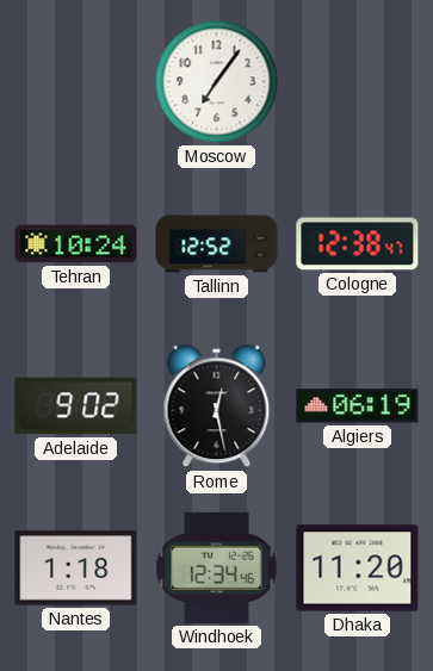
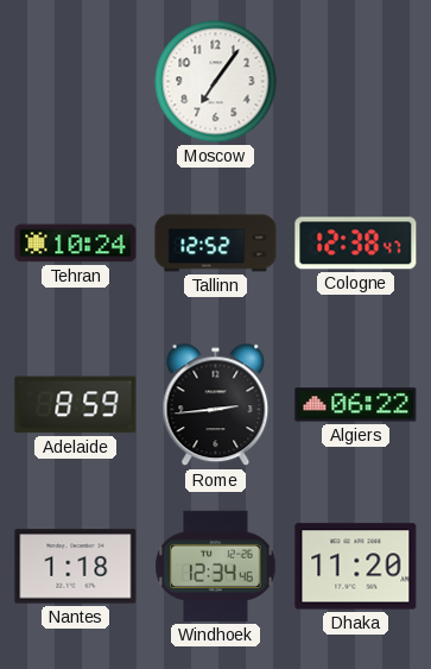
Adelaide: 9:02 -> 8:59
Rome: 12:28 -> 2:44
Algiers: 06:19 -> 06:22
